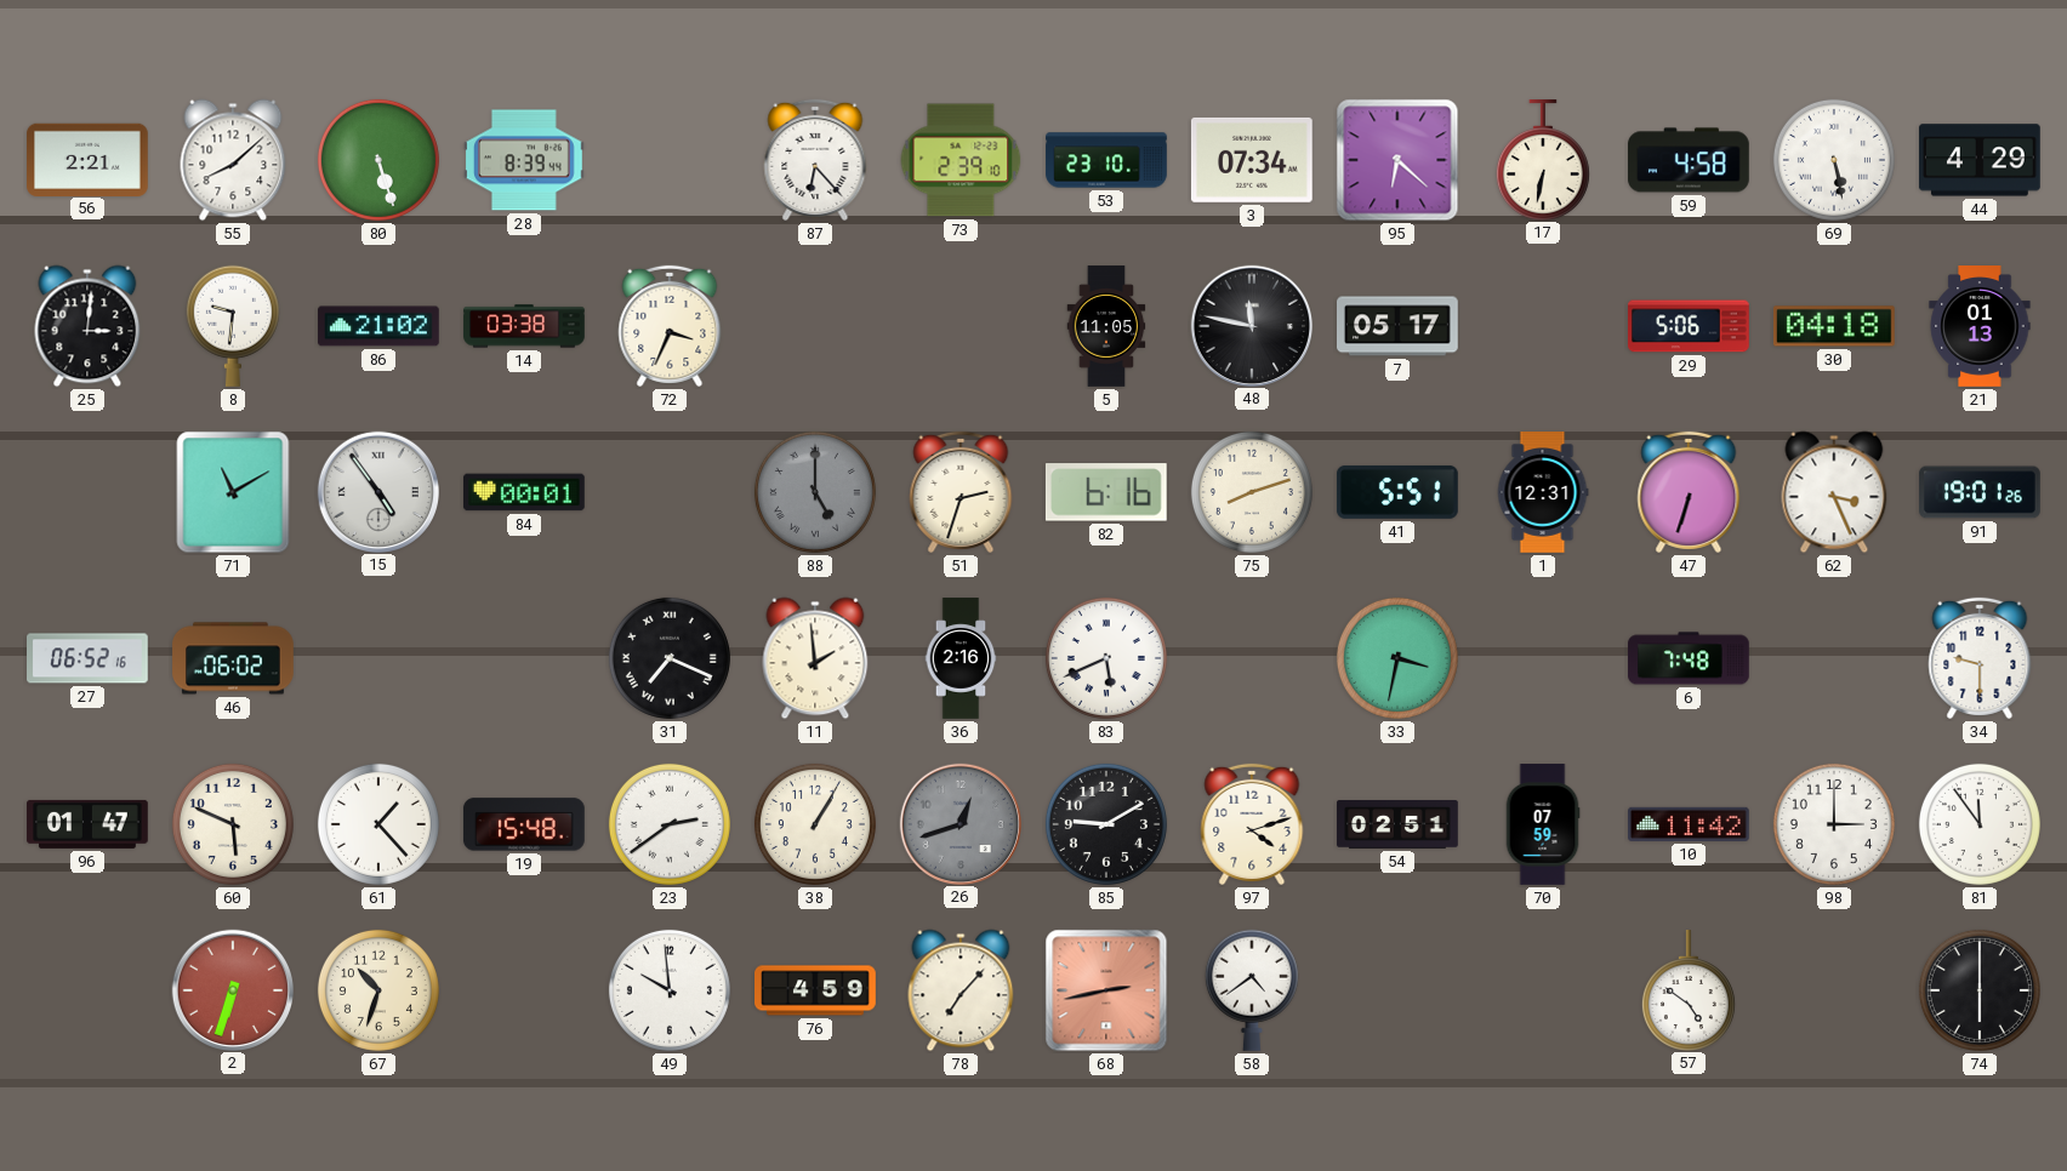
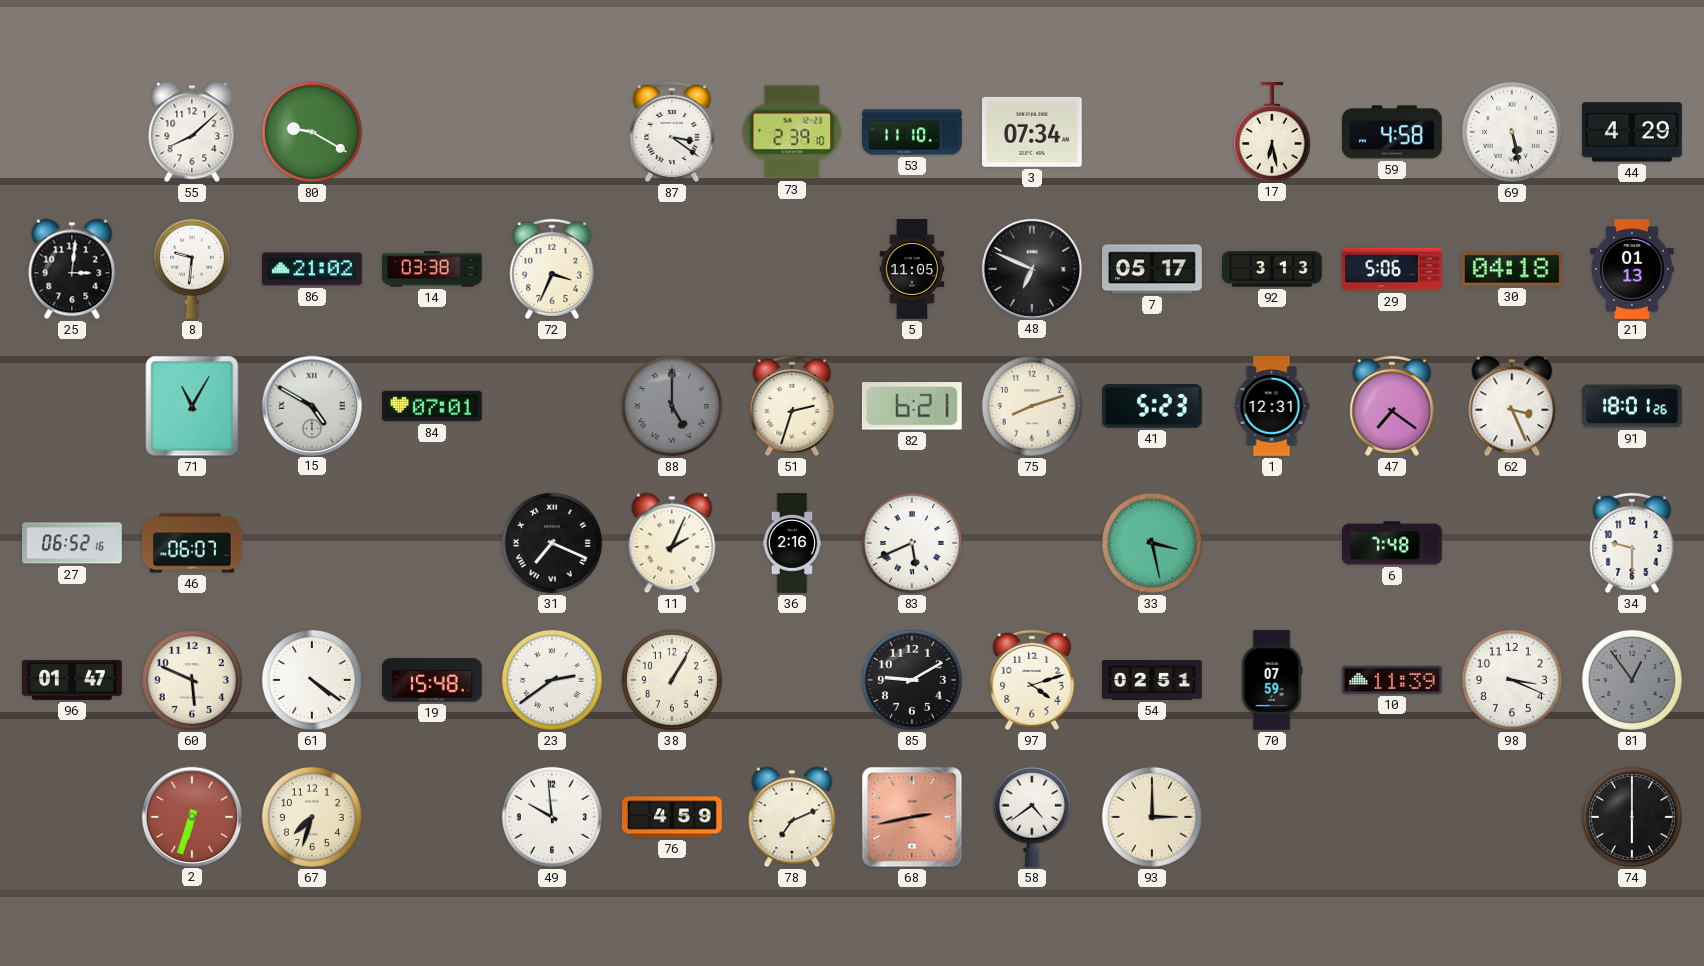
56: 2:21 -> none
80: 5:27 -> 9:20
28: 8:39 -> none
87: 6:23 -> 3:21
53: 23:10 -> 11:10
95: 6:22 -> none
17: 6:32 -> 6:28
48: 11:47 -> 6:49
92: none -> 3:13
71: 11:10 -> 11:05
15: 4:54 -> 4:50
84: 00:01 -> 07:01
82: 6:16 -> 6:21
41: 5:51 -> 5:23
47: 6:33 -> 7:21
91: 19:01 -> 18:01
46: 06:02 -> 06:07
11: 1:59 -> 2:04
33: 3:32 -> 3:28
61: 1:23 -> 4:21
26: 12:42 -> none
10: 11:42 -> 11:39
98: 3:00 -> 3:19
81: 11:54 -> 12:54
81 dial: white -> grey
67: 10:33 -> 7:33
78: 7:07 -> 7:11
93: none -> 3:00
57: 4:51 -> none
